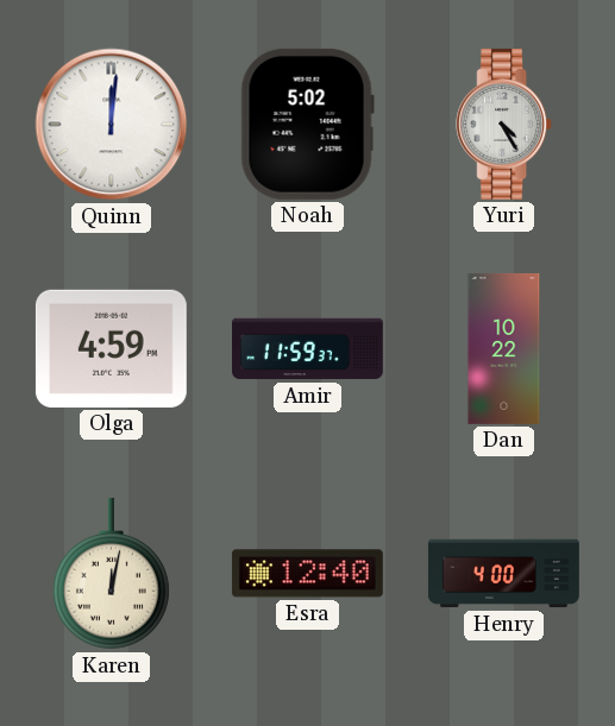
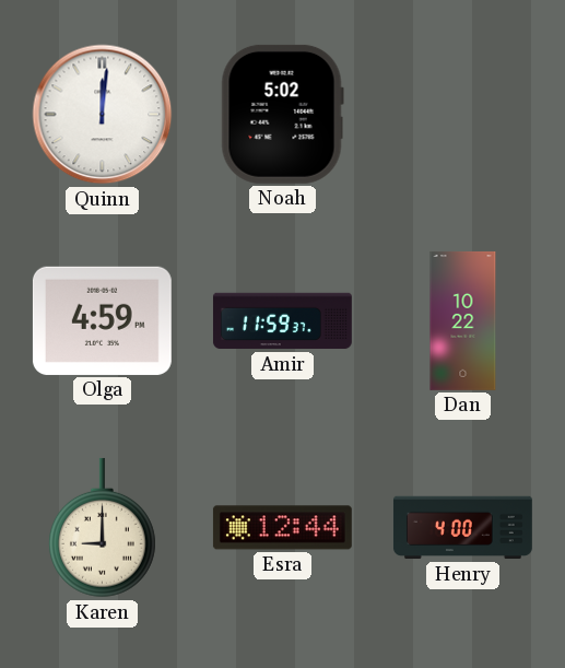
Yuri: 4:25 -> none
Karen: 12:02 -> 9:00
Esra: 12:40 -> 12:44
